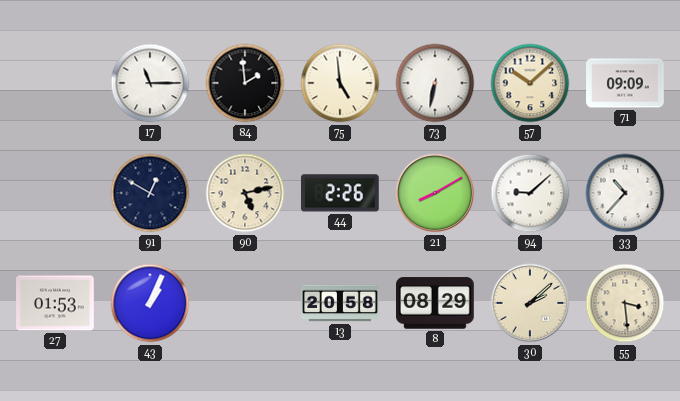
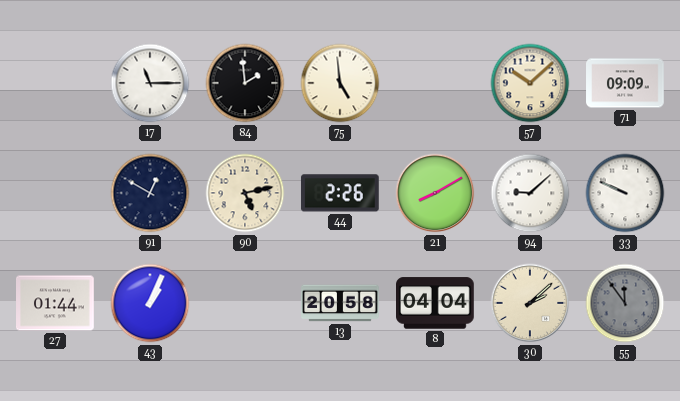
73: 6:32 -> none
33: 10:37 -> 9:49
27: 01:53 -> 01:44
8: 08:29 -> 04:04
55: 3:29 -> 11:54
55 dial: cream -> grey
